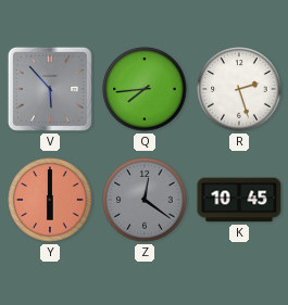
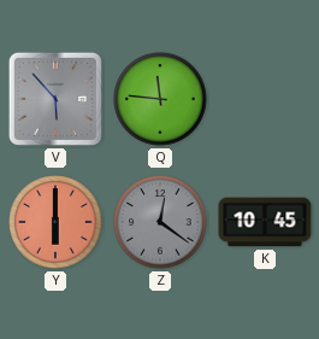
Q: 7:44 -> 11:46
R: 2:27 -> none
